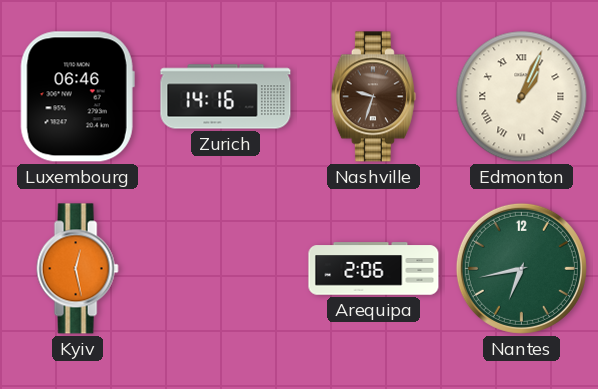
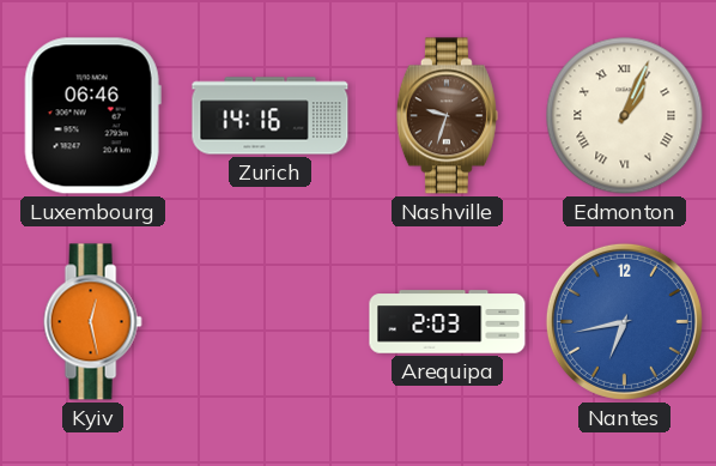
Arequipa: 2:06 -> 2:03
Nantes dial: green -> blue
